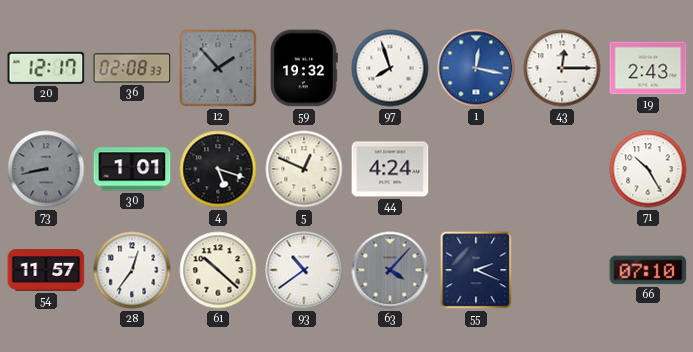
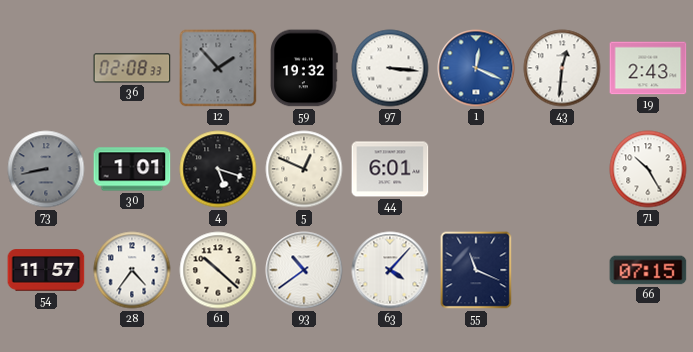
20: 12:17 -> none
97: 7:57 -> 3:16
1: 12:17 -> 12:19
43: 12:15 -> 12:31
44: 4:24 -> 6:01
28: 12:36 -> 4:36
63 dial: grey -> white
55: 2:19 -> 11:19
66: 07:10 -> 07:15
